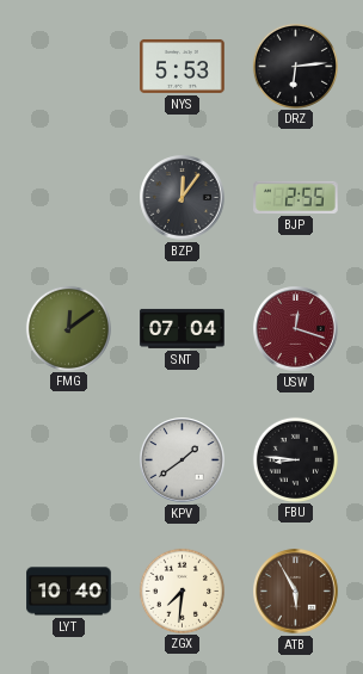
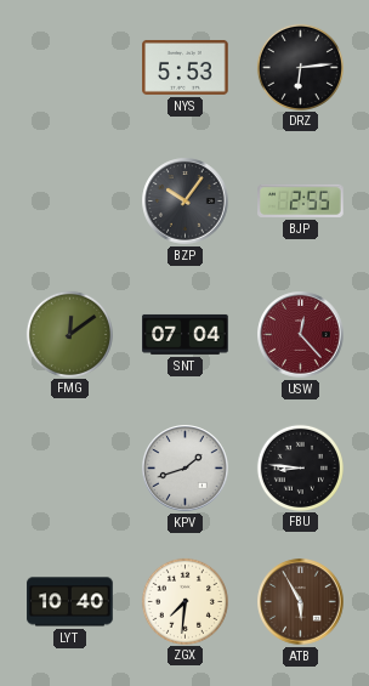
BZP: 12:06 -> 10:06
USW: 12:18 -> 12:23
KPV: 1:39 -> 1:42
